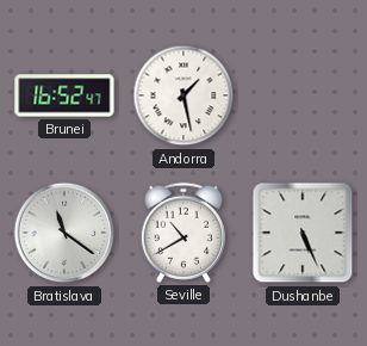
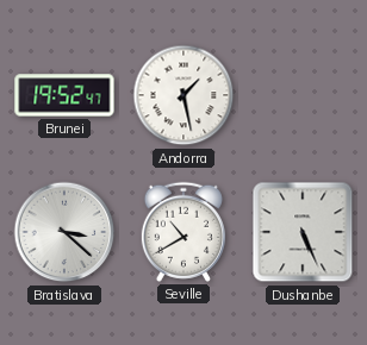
Brunei: 16:52 -> 19:52
Bratislava: 11:21 -> 3:22
